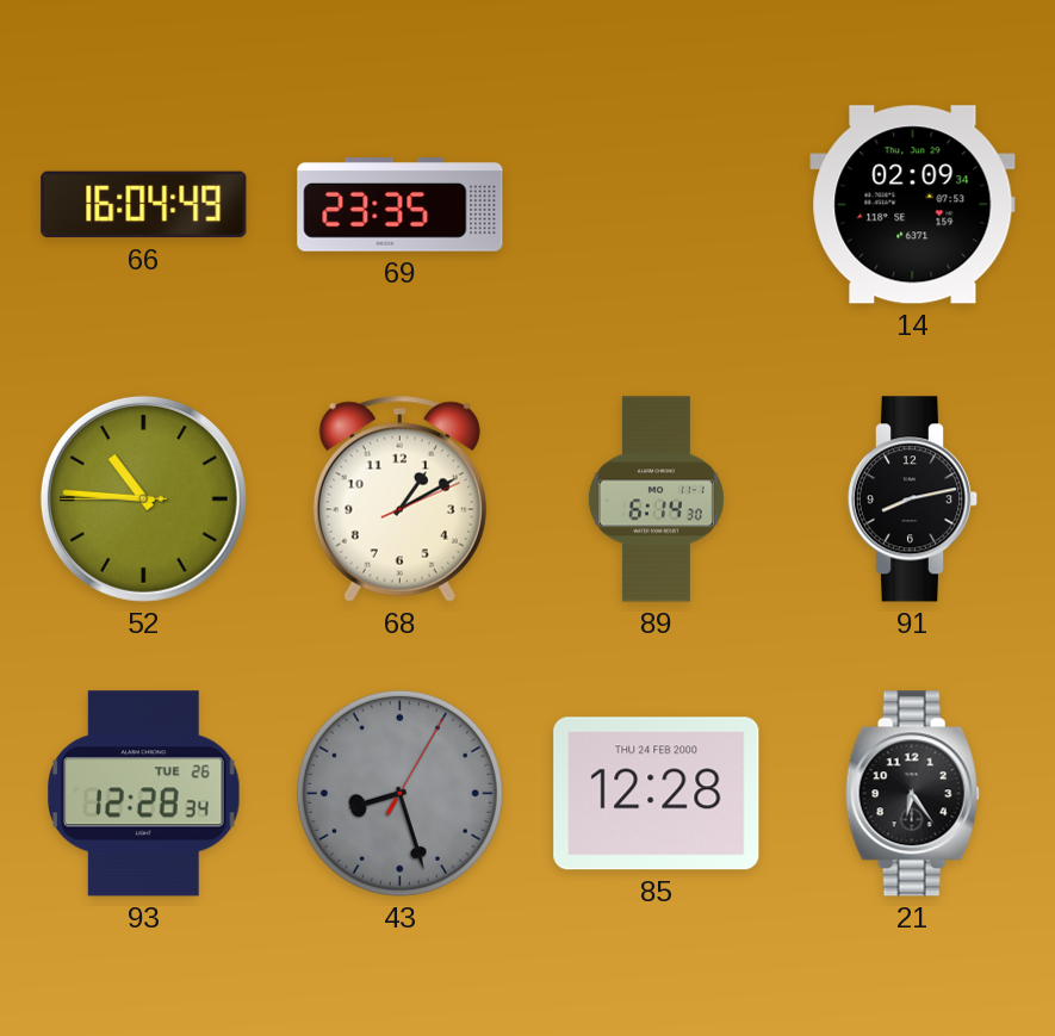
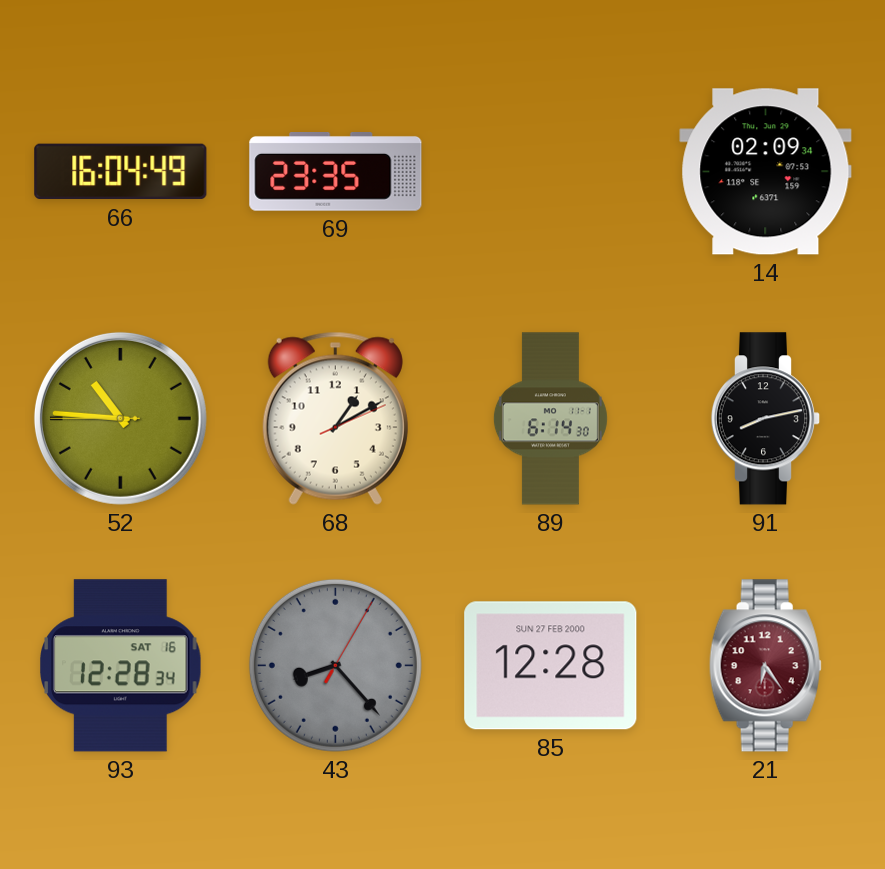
93 date: TUE 26 -> SAT 16
43: 8:27 -> 8:23
85 date: THU 24 FEB 2000 -> SUN 27 FEB 2000
21 dial: black -> burgundy
